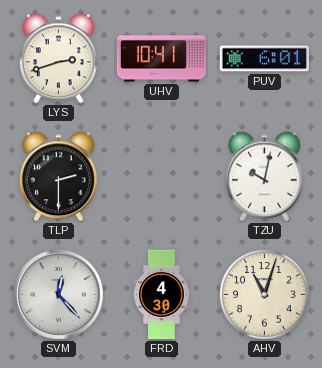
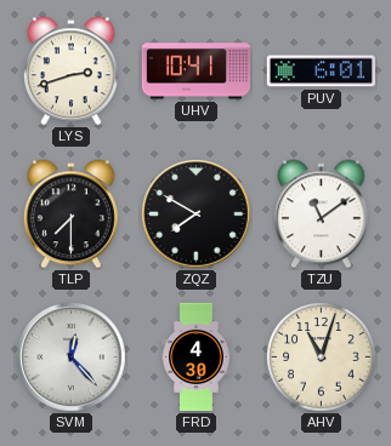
TLP: 2:30 -> 7:30
ZQZ: none -> 7:50
TZU: 10:02 -> 11:09
